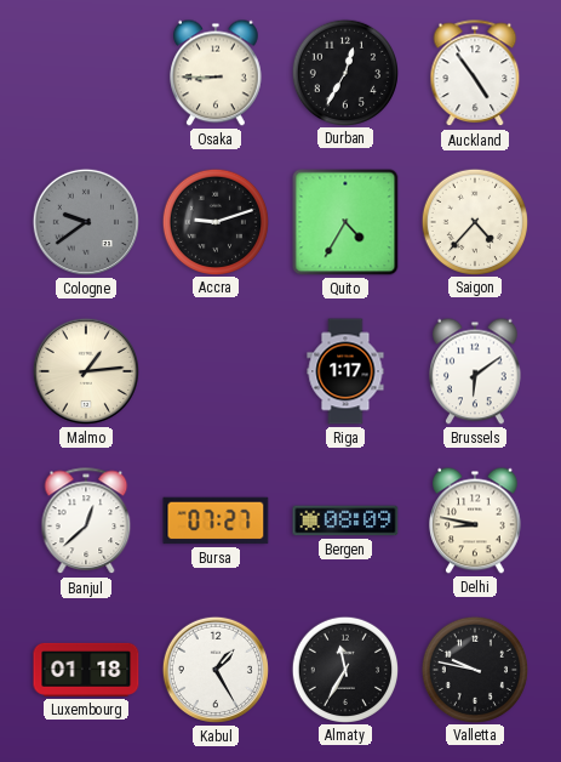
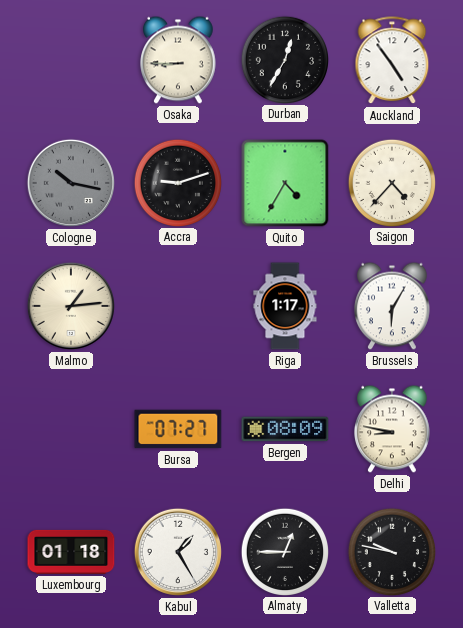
Cologne: 9:39 -> 10:17
Brussels: 6:09 -> 6:05
Banjul: 12:38 -> none
Almaty: 11:35 -> 12:45
